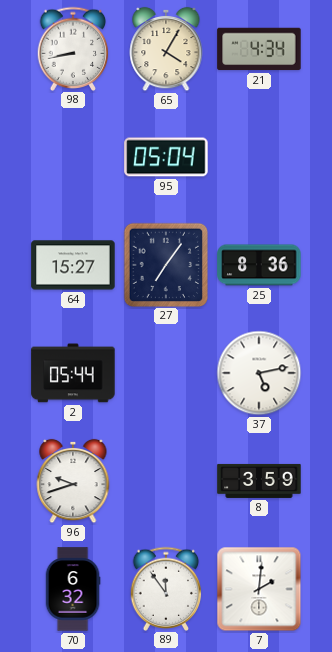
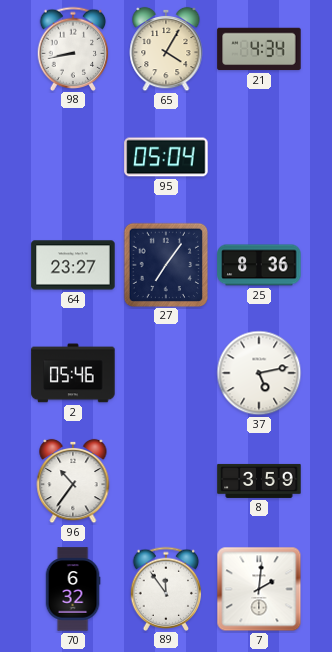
64: 15:27 -> 23:27
2: 05:44 -> 05:46
96: 9:42 -> 10:36
